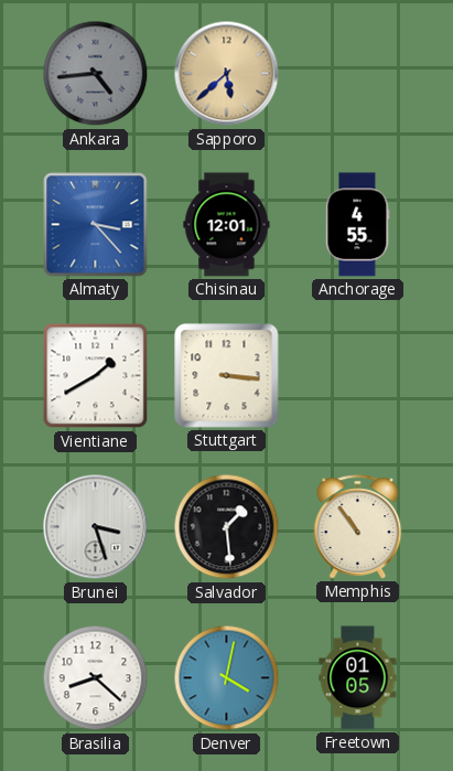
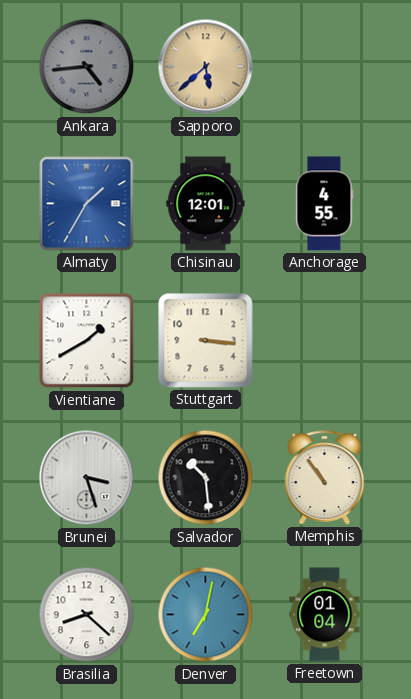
Almaty: 3:23 -> 1:35
Salvador: 1:29 -> 10:29
Denver: 4:02 -> 7:02
Freetown: 01:05 -> 01:04
